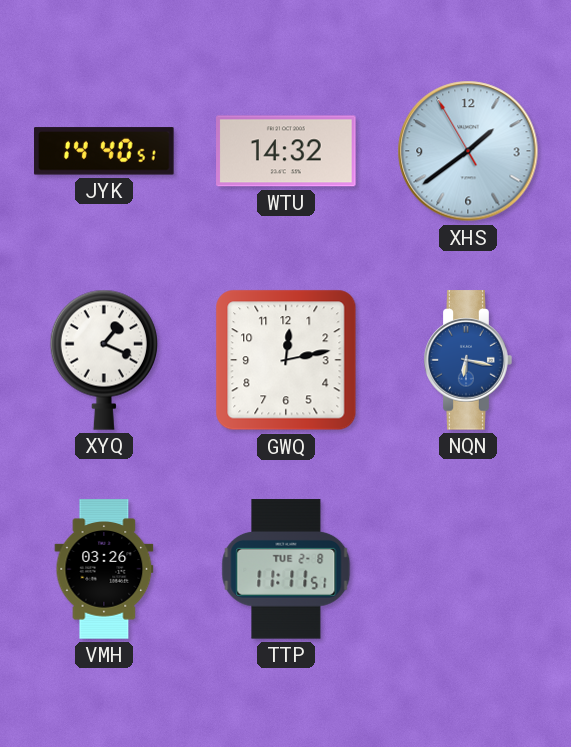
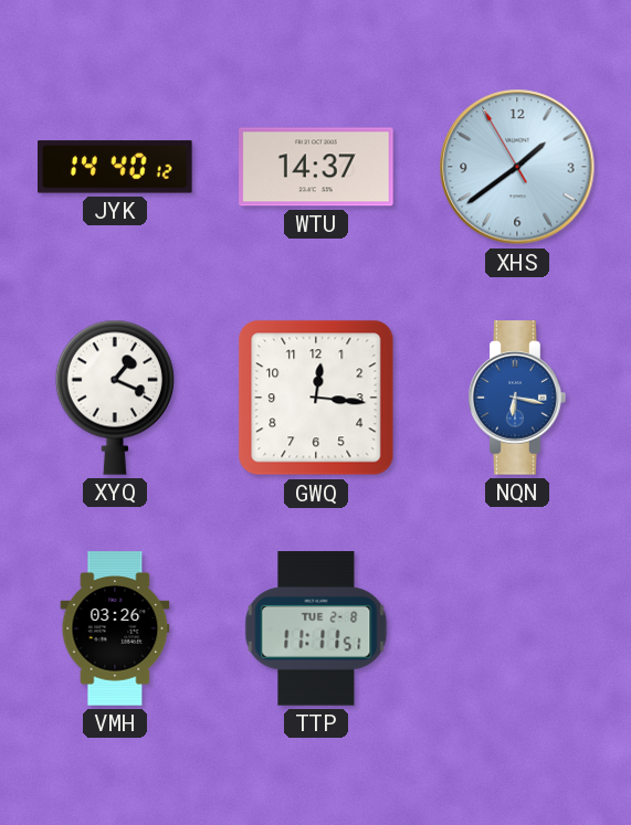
JYK: 14:40:51 -> 14:40:12
WTU: 14:32 -> 14:37
GWQ: 12:13 -> 12:16
